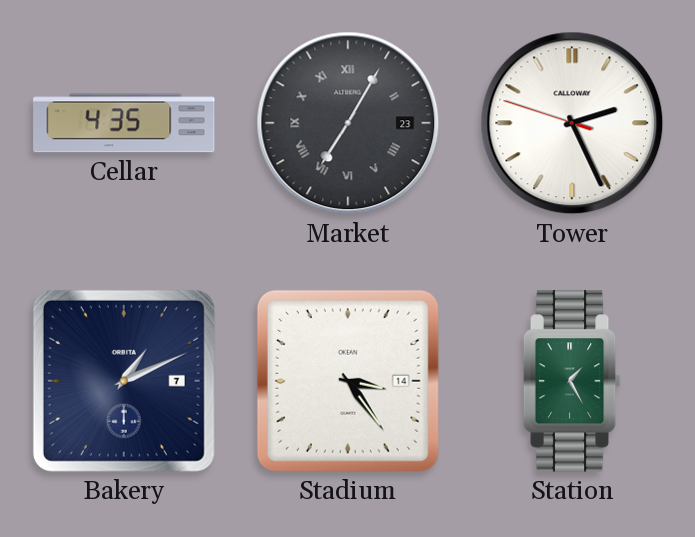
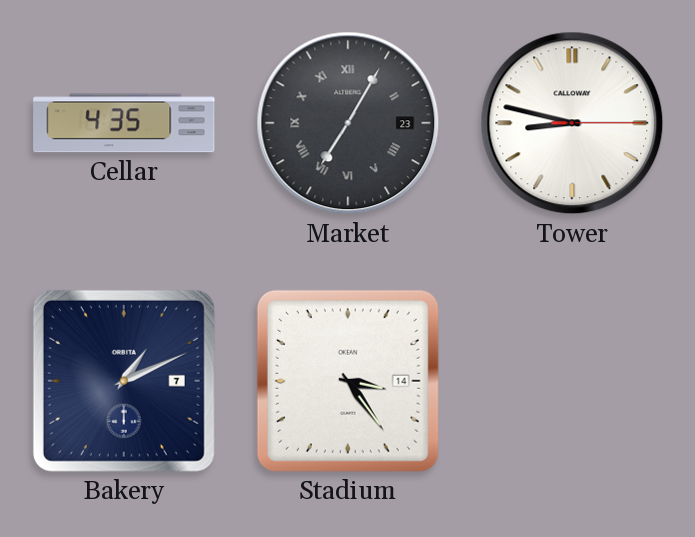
Tower: 2:25 -> 8:47
Station: 1:25 -> none
